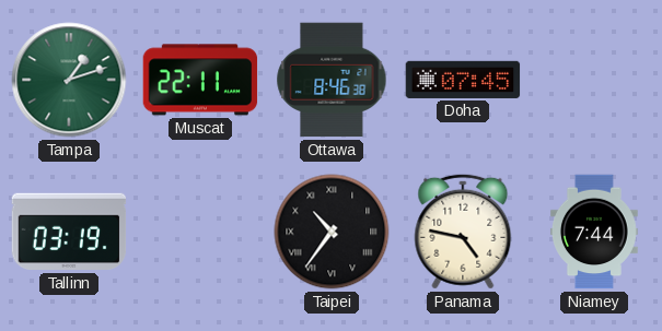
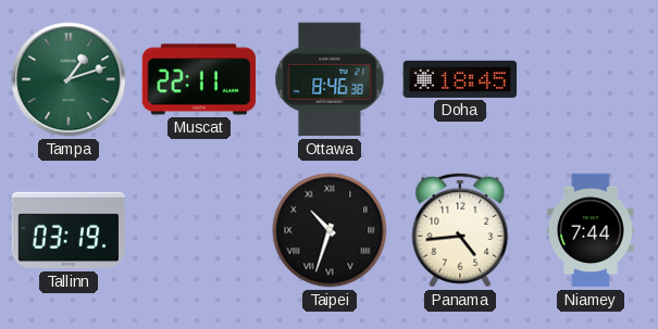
Doha: 07:45 -> 18:45
Taipei: 10:36 -> 10:33
Panama: 4:47 -> 4:44
